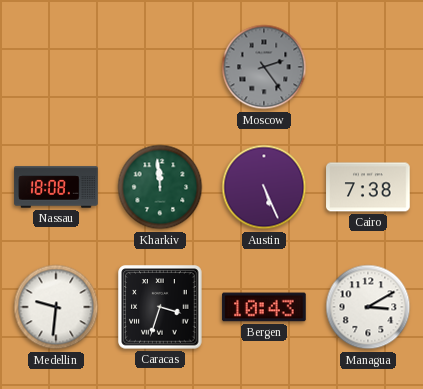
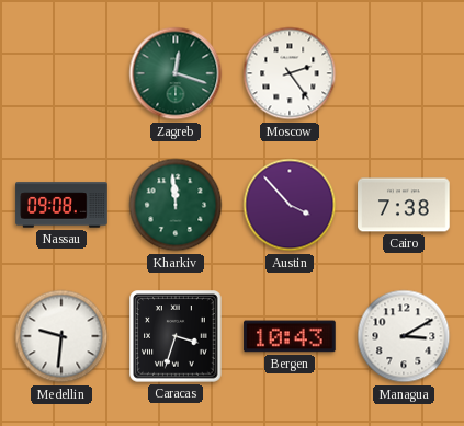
Zagreb: none -> 12:18
Moscow dial: grey -> white
Nassau: 18:08 -> 09:08
Austin: 5:26 -> 3:53
